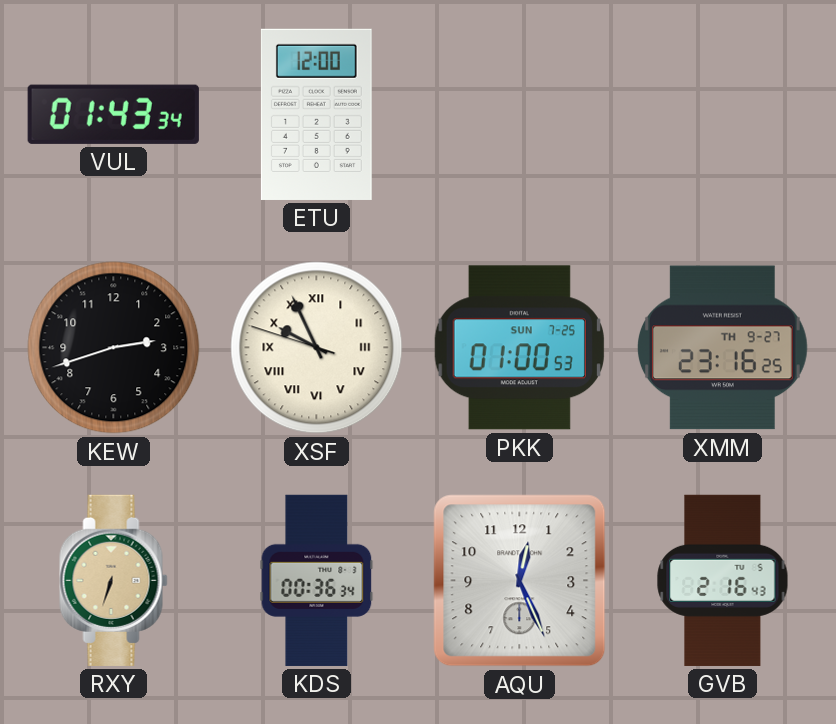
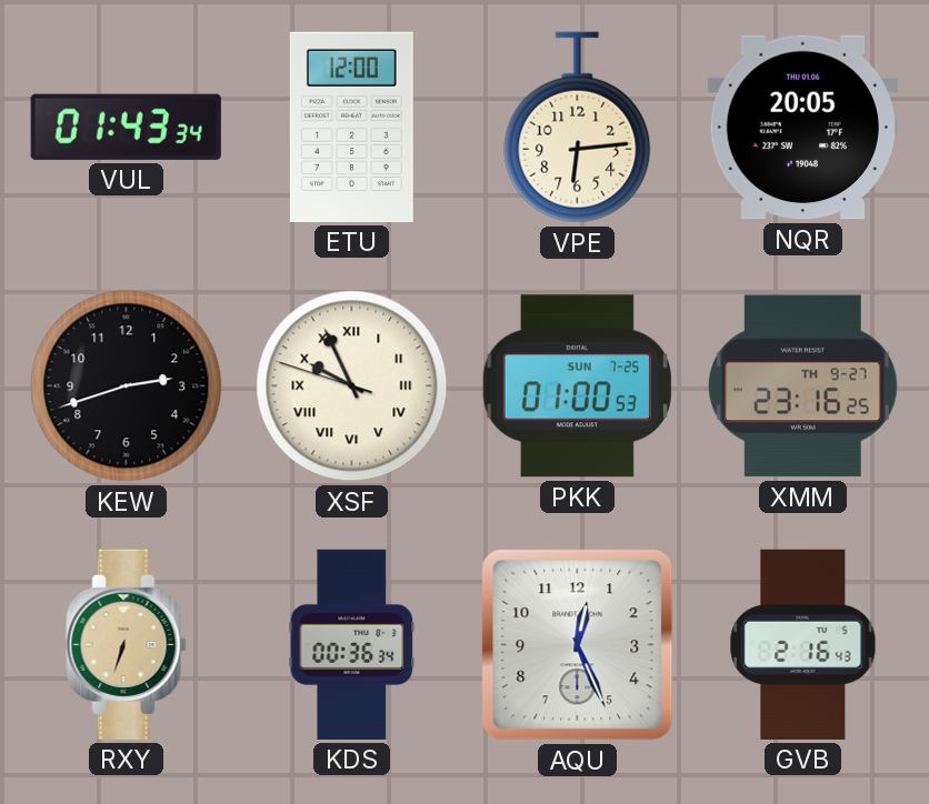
VPE: none -> 6:14
NQR: none -> 20:05
